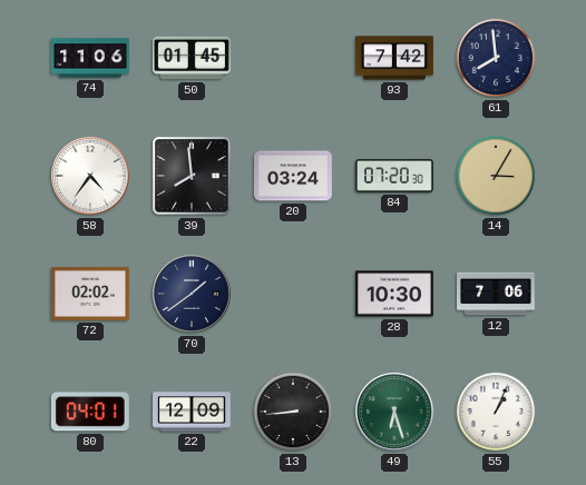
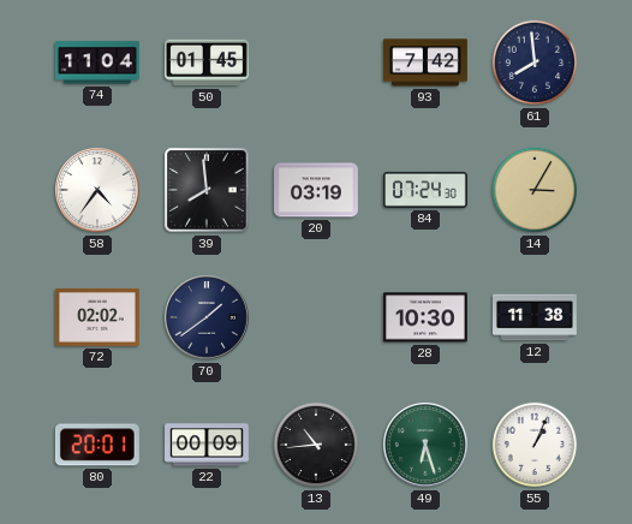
74: 11:06 -> 11:04
20: 03:24 -> 03:19
84: 07:20 -> 07:24
12: 7:06 -> 11:38
80: 04:01 -> 20:01
22: 12:09 -> 00:09
13: 8:44 -> 10:44
